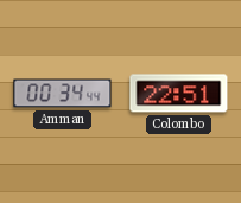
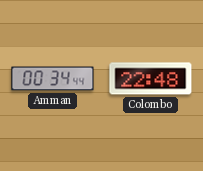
Colombo: 22:51 -> 22:48
